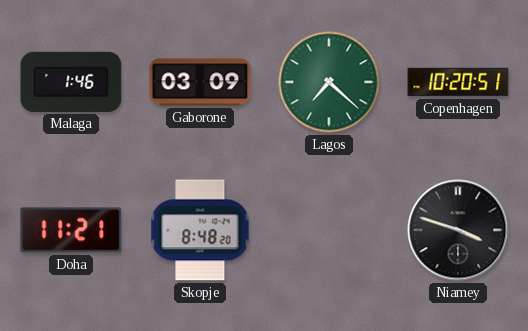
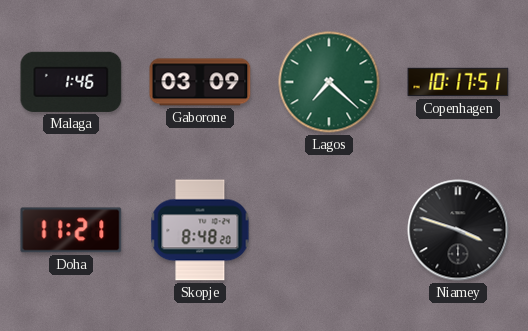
Copenhagen: 10:20 -> 10:17
